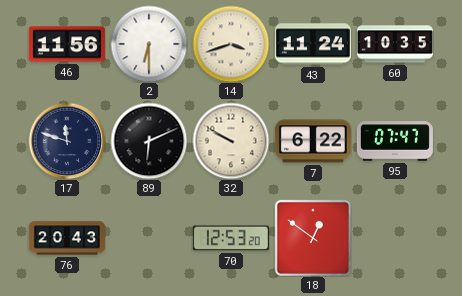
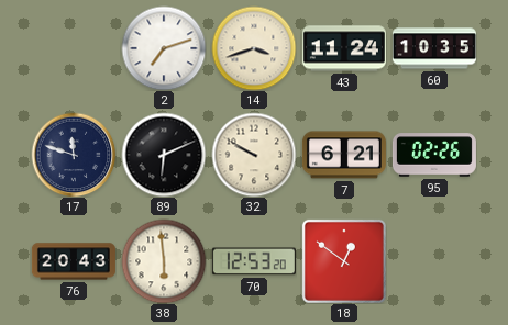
46: 11:56 -> none
2: 6:30 -> 7:12
7: 6:22 -> 6:21
95: 07:47 -> 02:26
38: none -> 5:59
